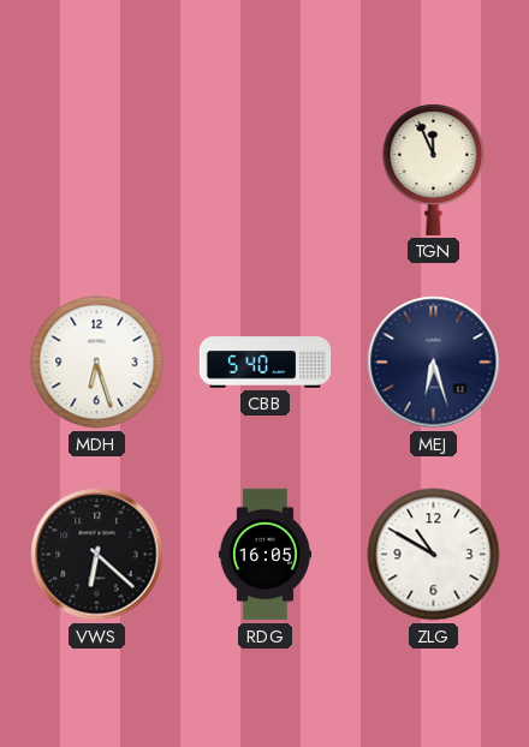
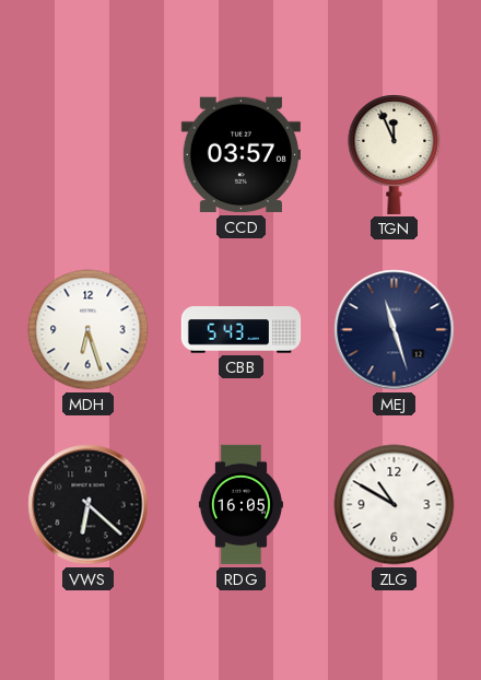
CCD: none -> 03:57
CBB: 5:40 -> 5:43
MEJ: 6:27 -> 11:27
